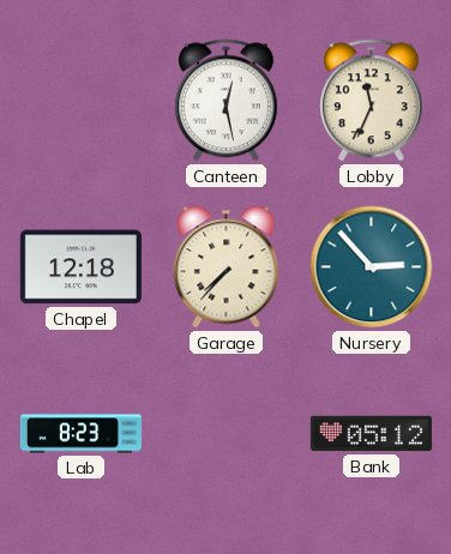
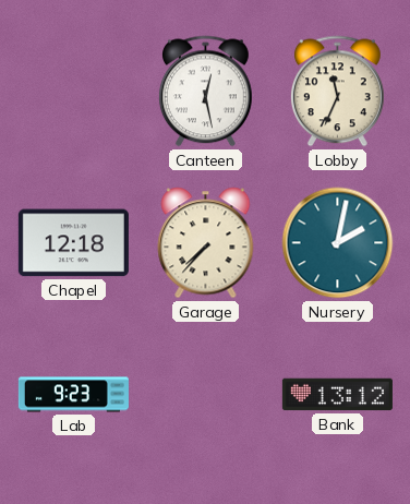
Nursery: 2:53 -> 2:02
Lab: 8:23 -> 9:23
Bank: 05:12 -> 13:12
